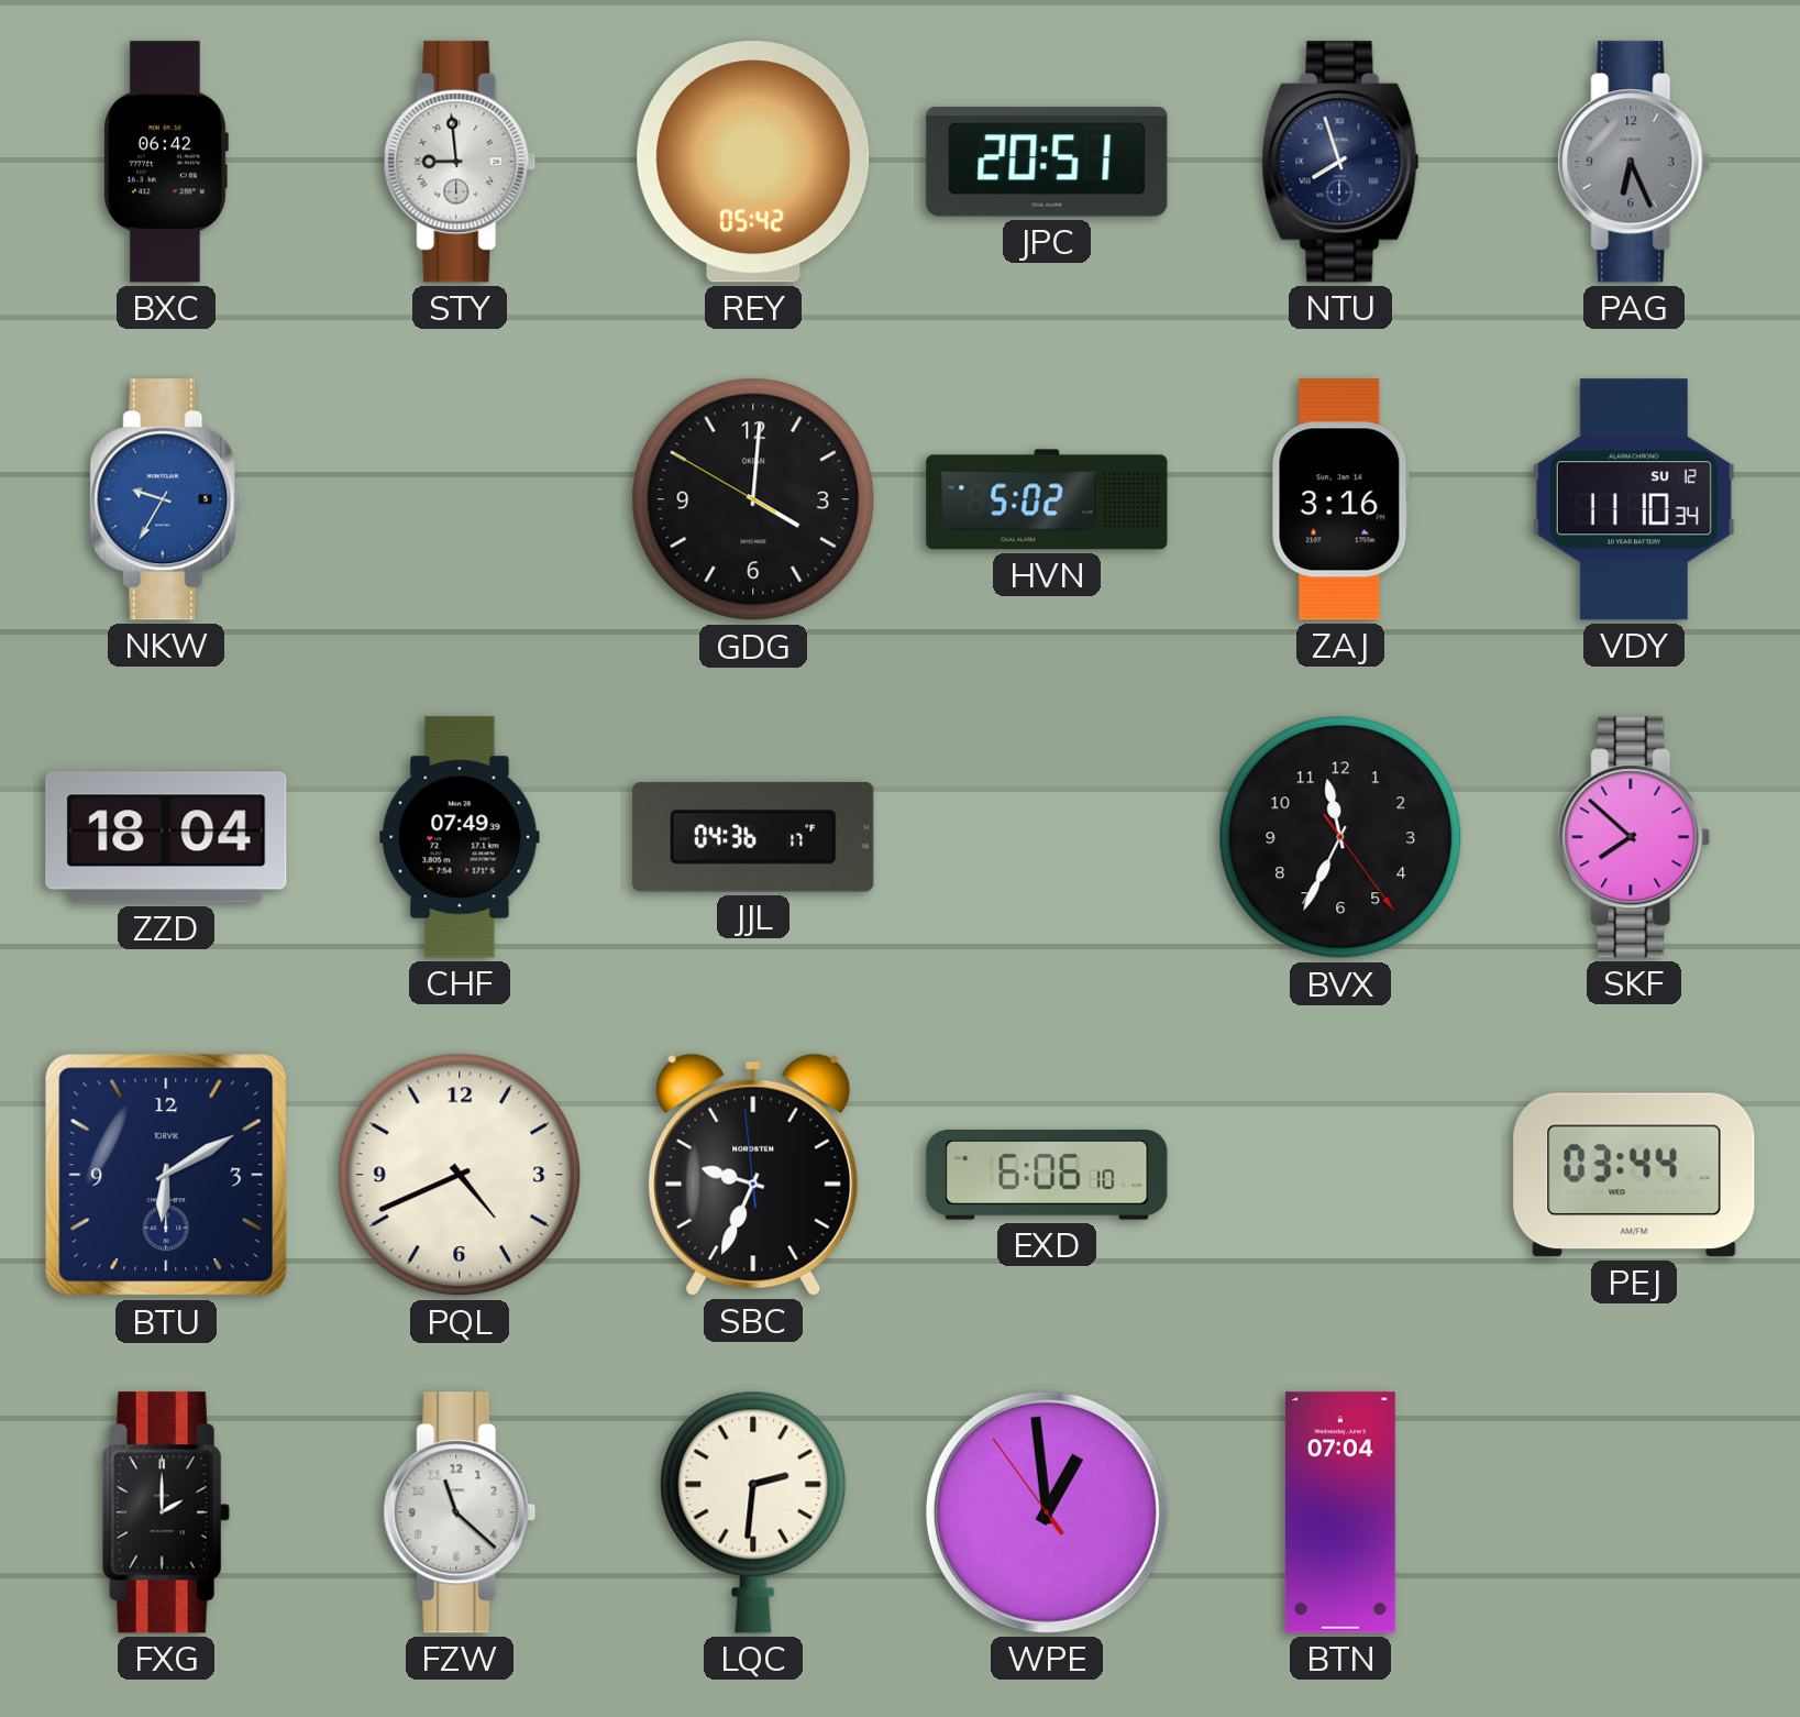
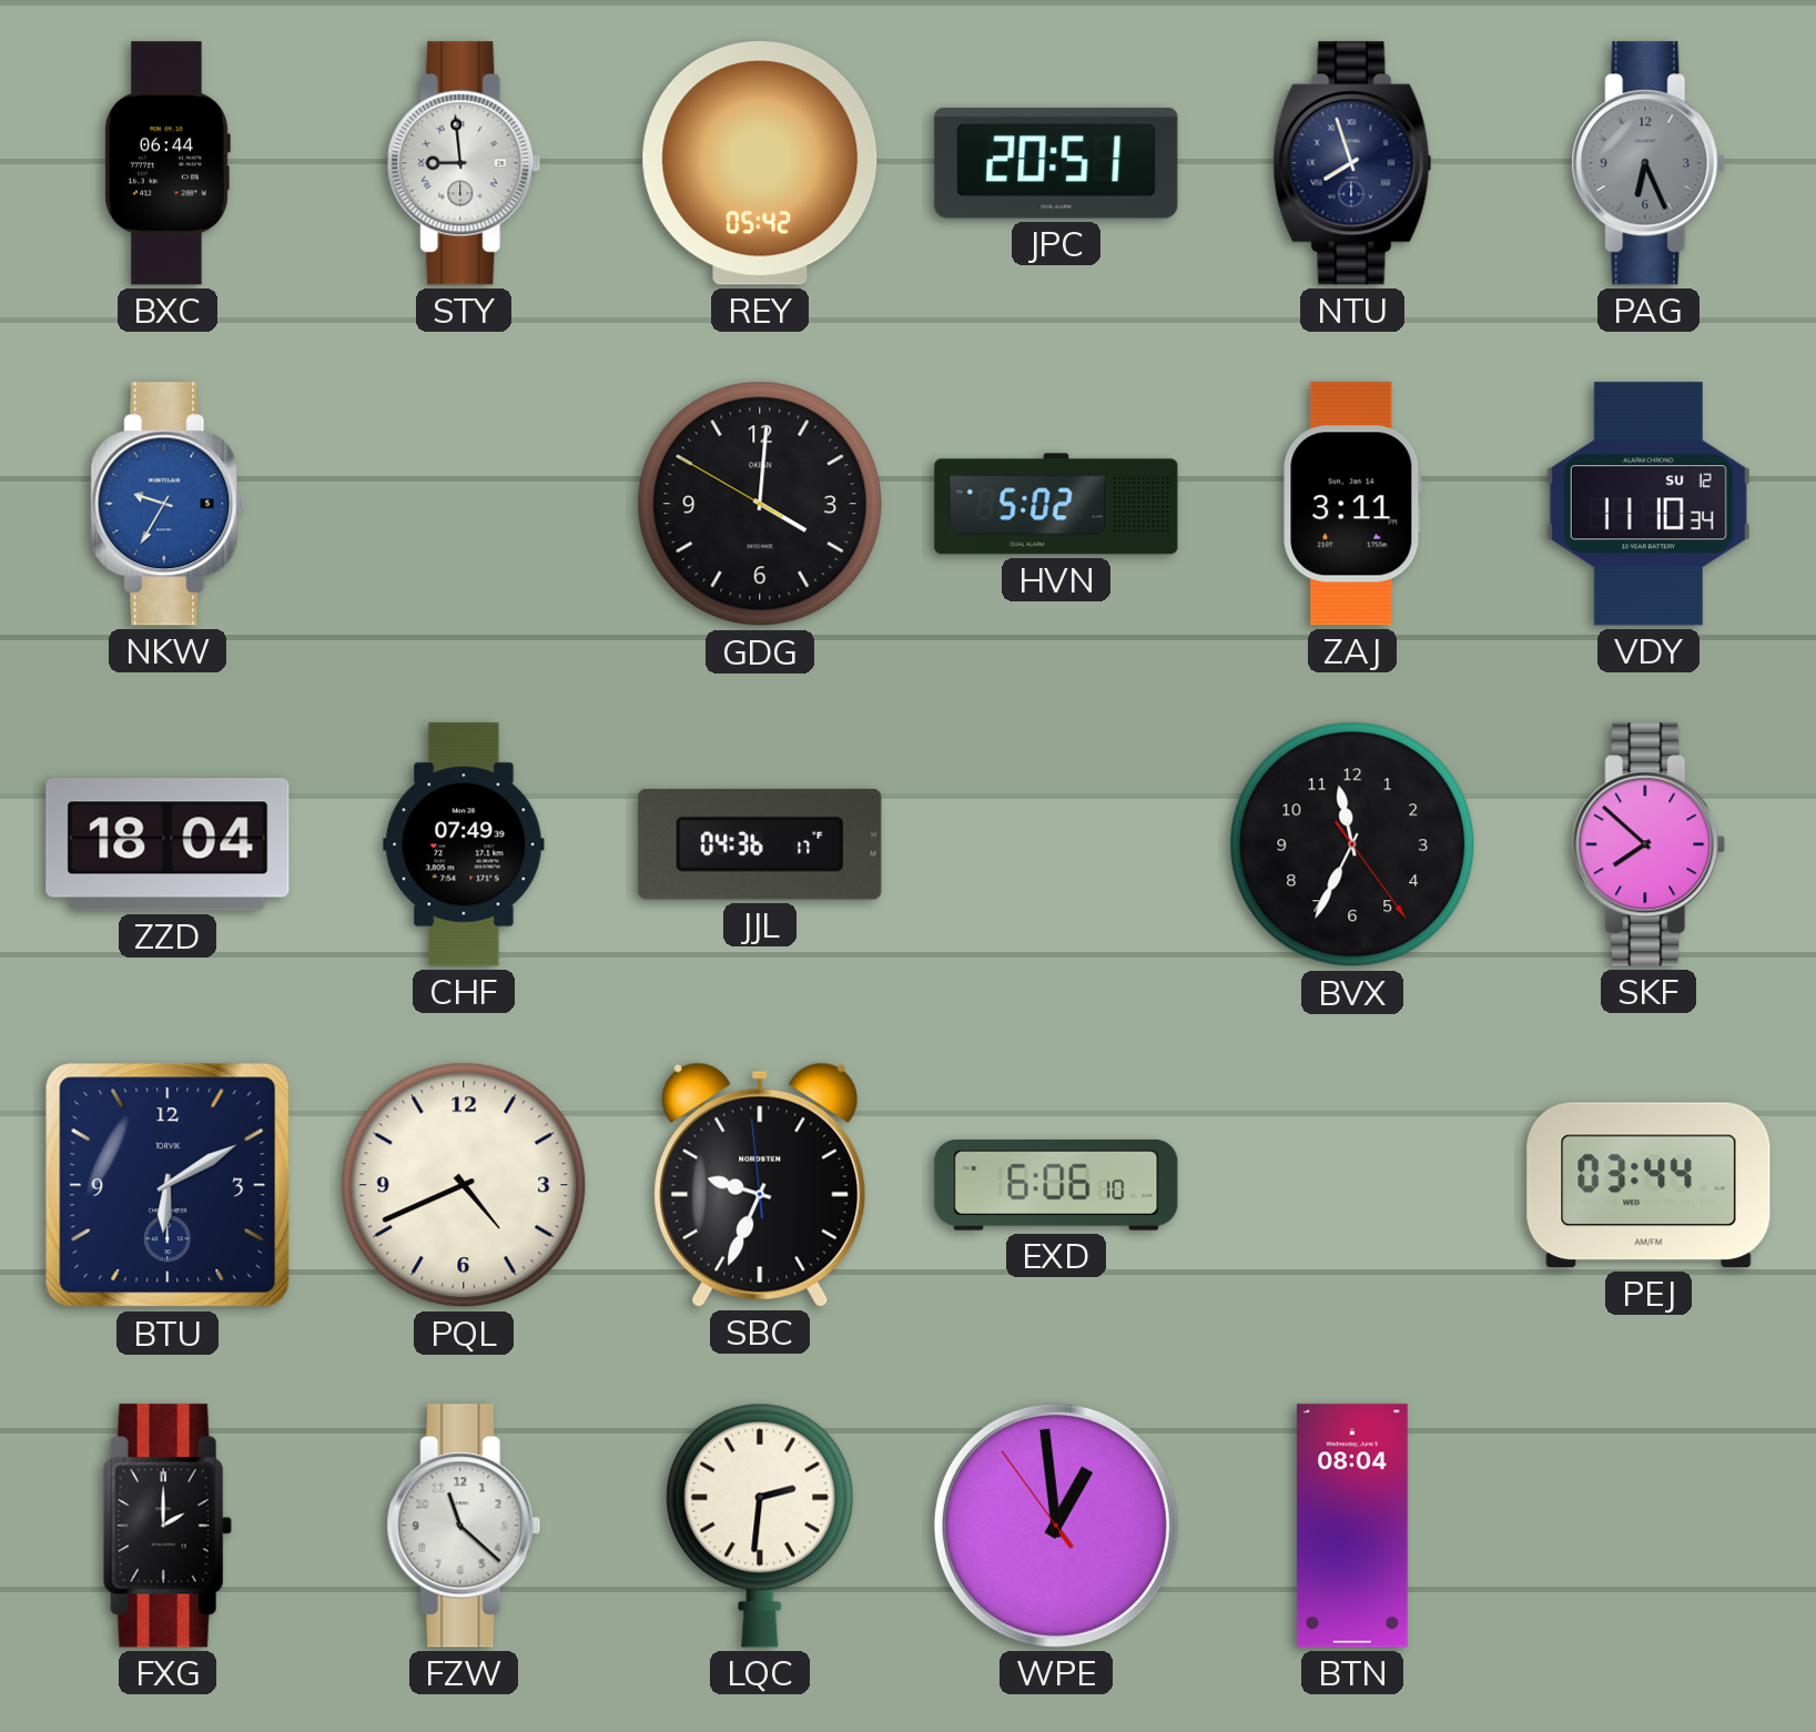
BXC: 06:42 -> 06:44
ZAJ: 3:16 -> 3:11
BTN: 07:04 -> 08:04
